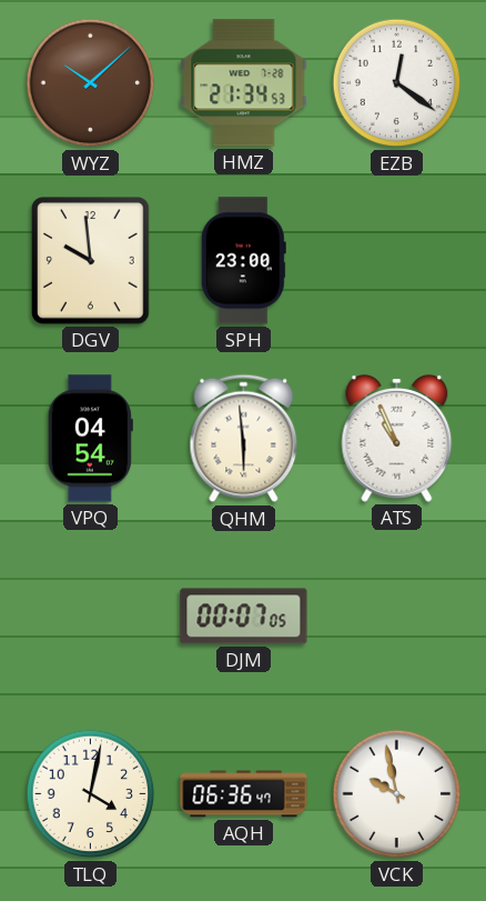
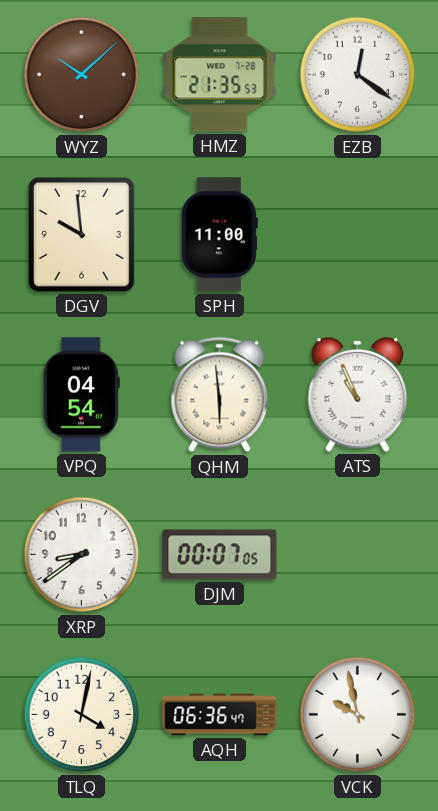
HMZ: 21:34 -> 21:35
SPH: 23:00 -> 11:00
XRP: none -> 8:39
